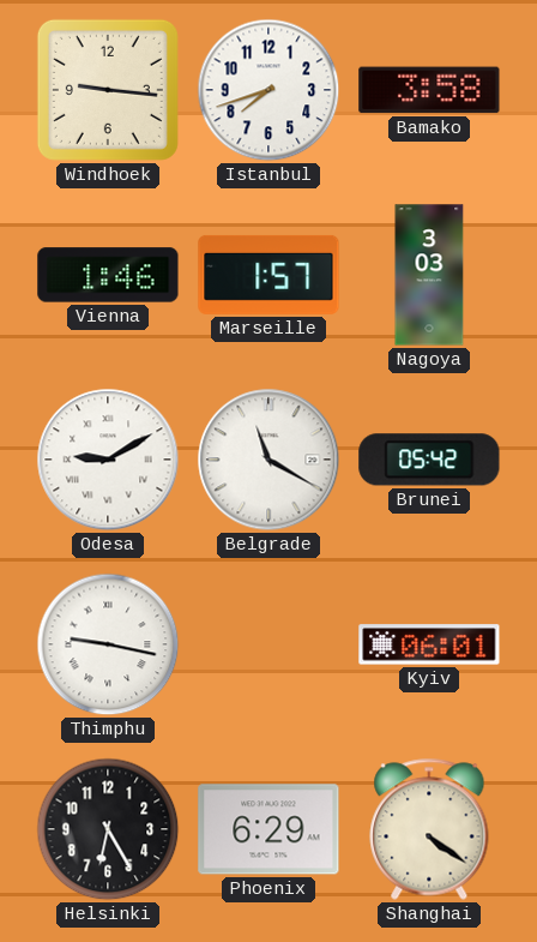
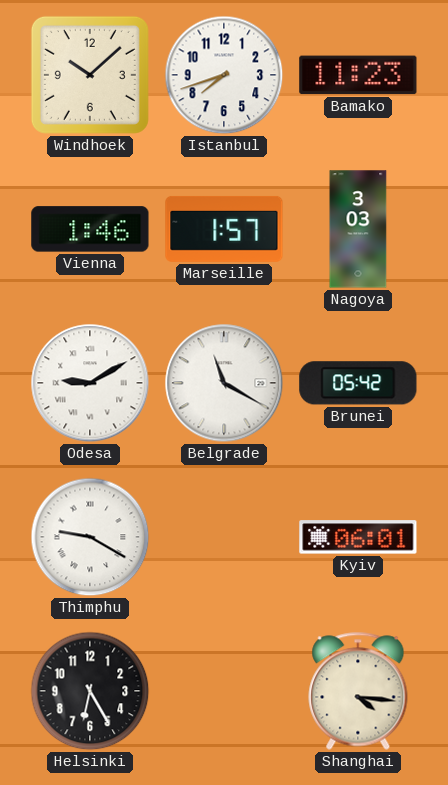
Windhoek: 9:16 -> 10:08
Bamako: 3:58 -> 11:23
Thimphu: 9:17 -> 9:20
Phoenix: 6:29 -> none
Shanghai: 4:21 -> 4:16
